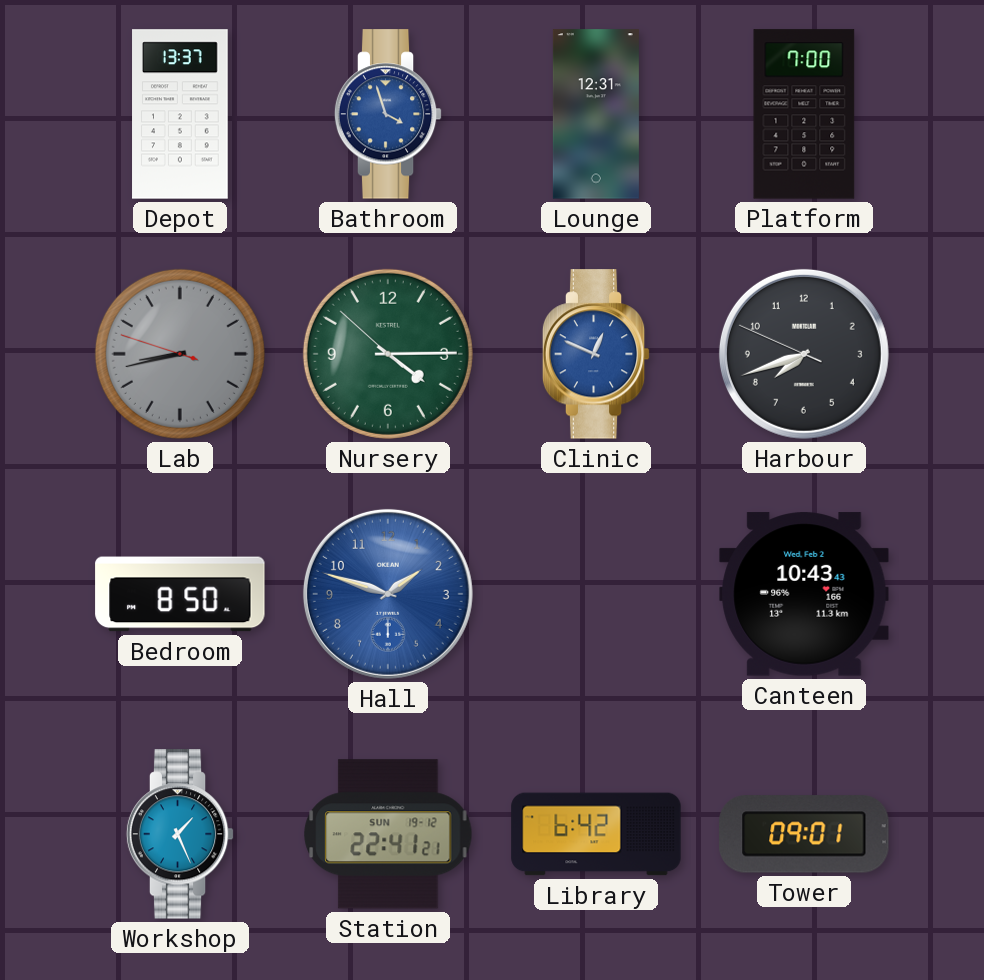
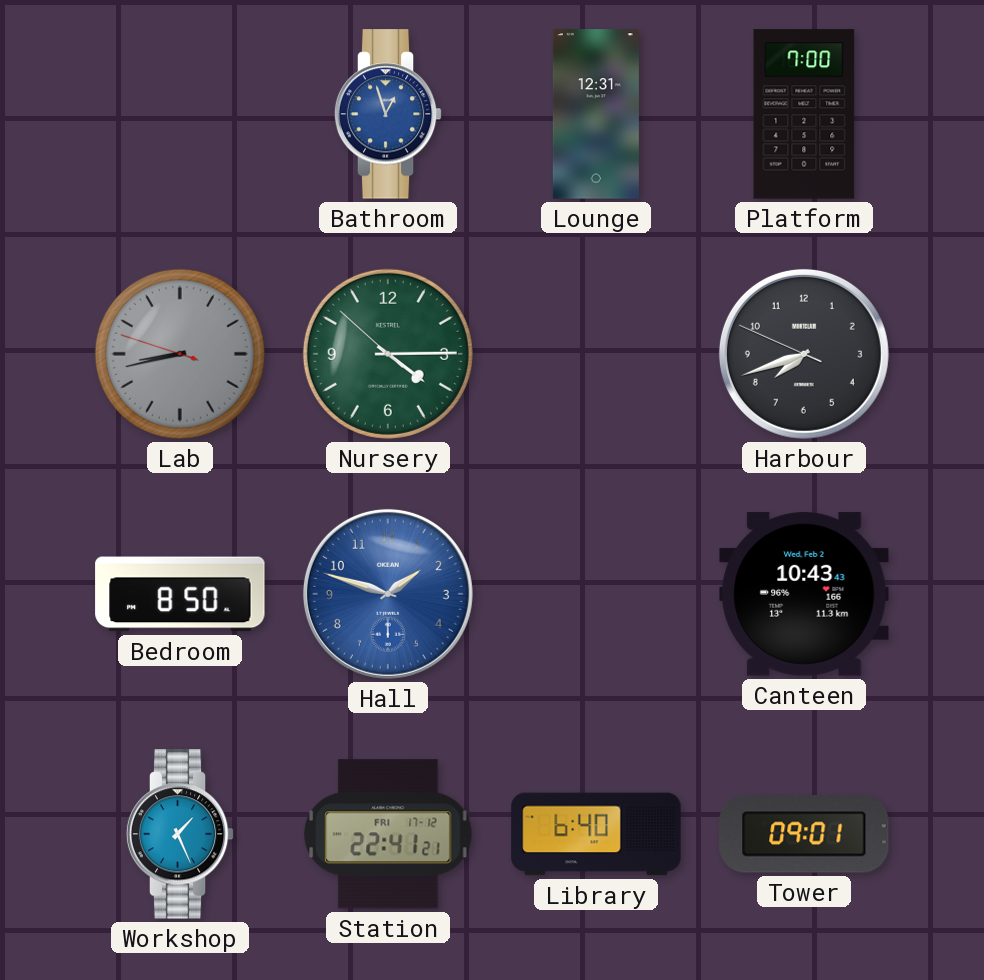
Depot: 13:37 -> none
Bathroom: 3:57 -> 12:57
Clinic: 12:49 -> none
Station date: SUN 19-12 -> FRI 17-12
Library: 6:42 -> 6:40
